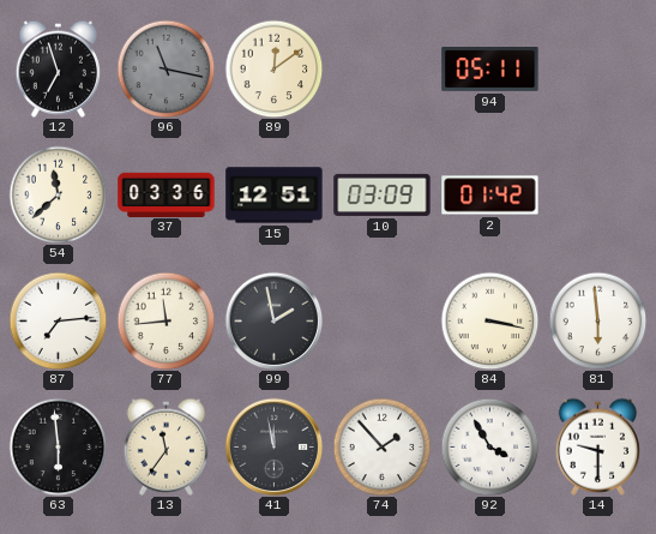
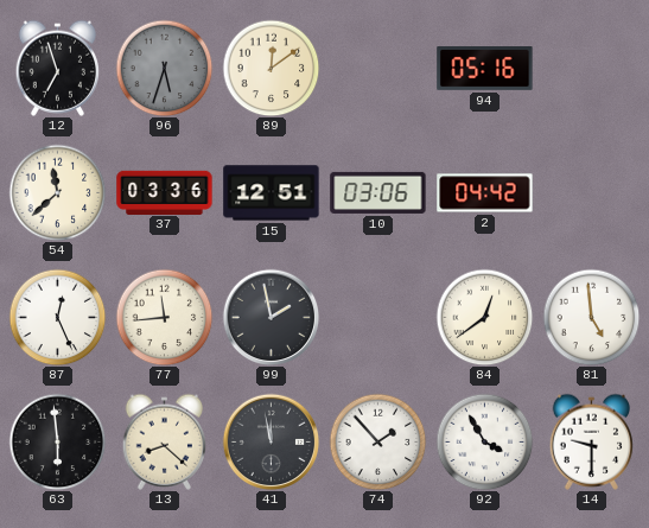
96: 11:17 -> 5:33
94: 05:11 -> 05:16
10: 03:09 -> 03:06
2: 01:42 -> 04:42
87: 7:14 -> 12:26
84: 3:17 -> 12:39
81: 5:59 -> 4:59
13: 11:36 -> 8:22
